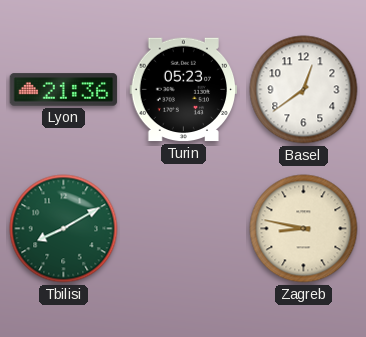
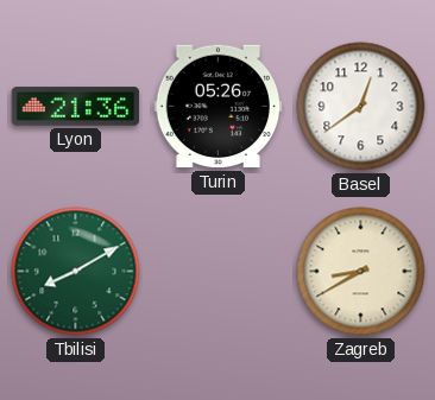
Turin: 05:23 -> 05:26
Zagreb: 8:47 -> 8:40
